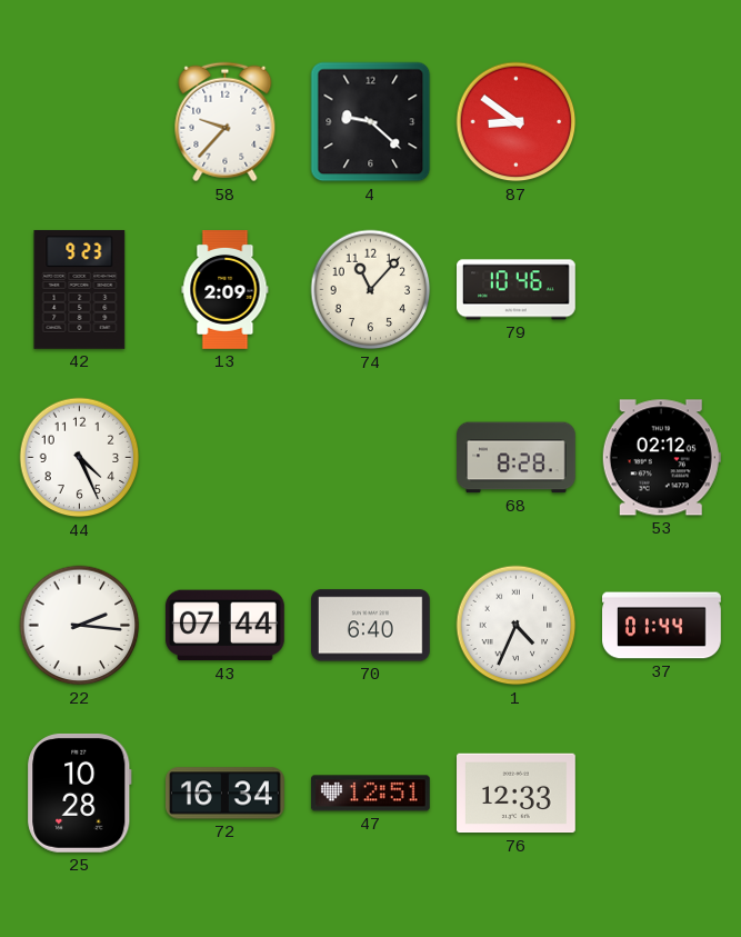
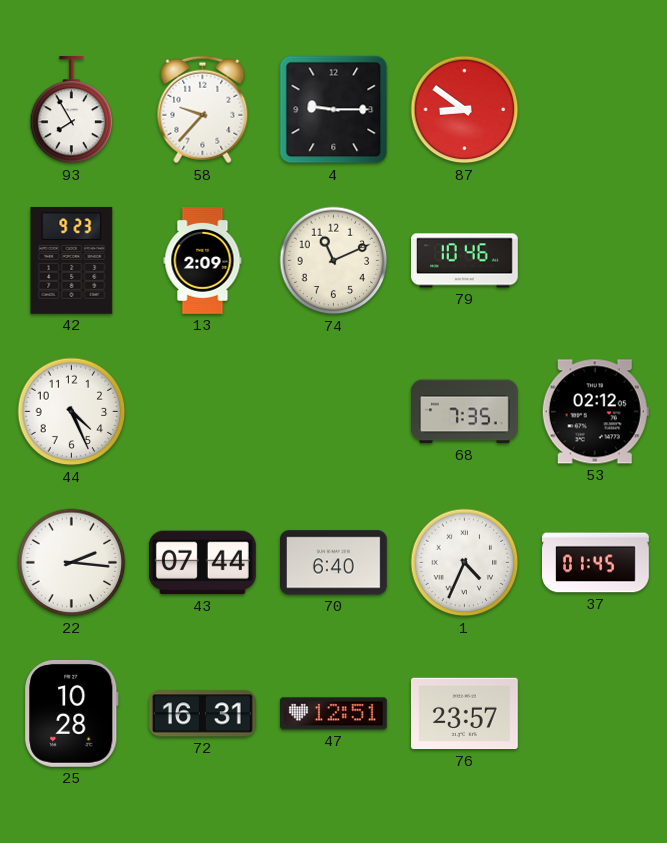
93: none -> 7:55
4: 9:22 -> 9:15
74: 11:07 -> 11:11
68: 8:28 -> 7:35
37: 01:44 -> 01:45
72: 16:34 -> 16:31
76: 12:33 -> 23:57
